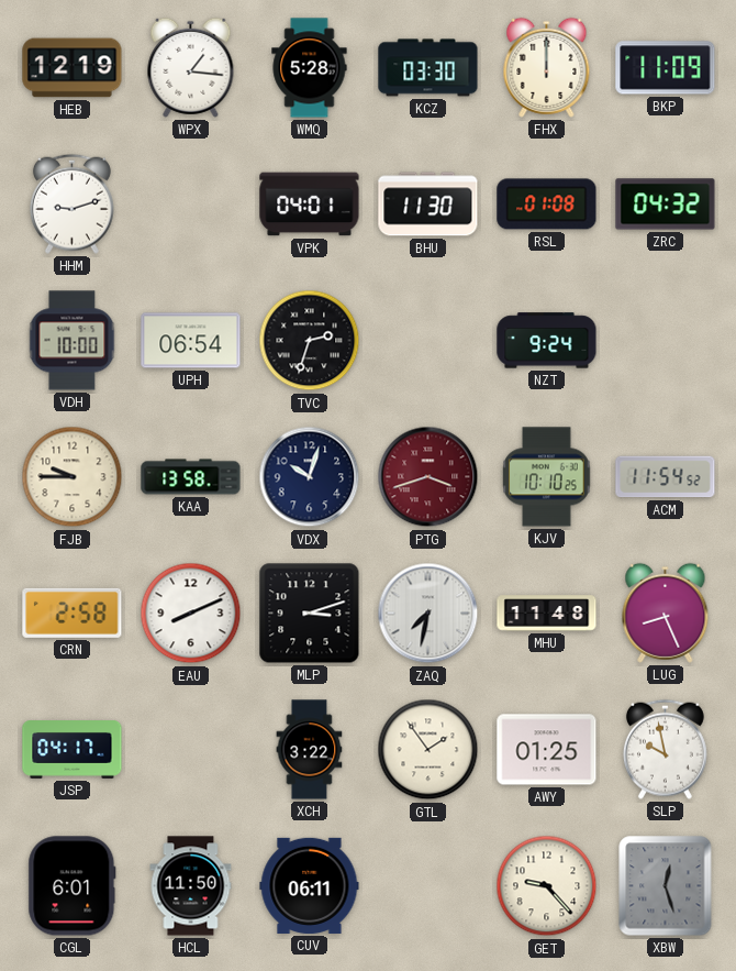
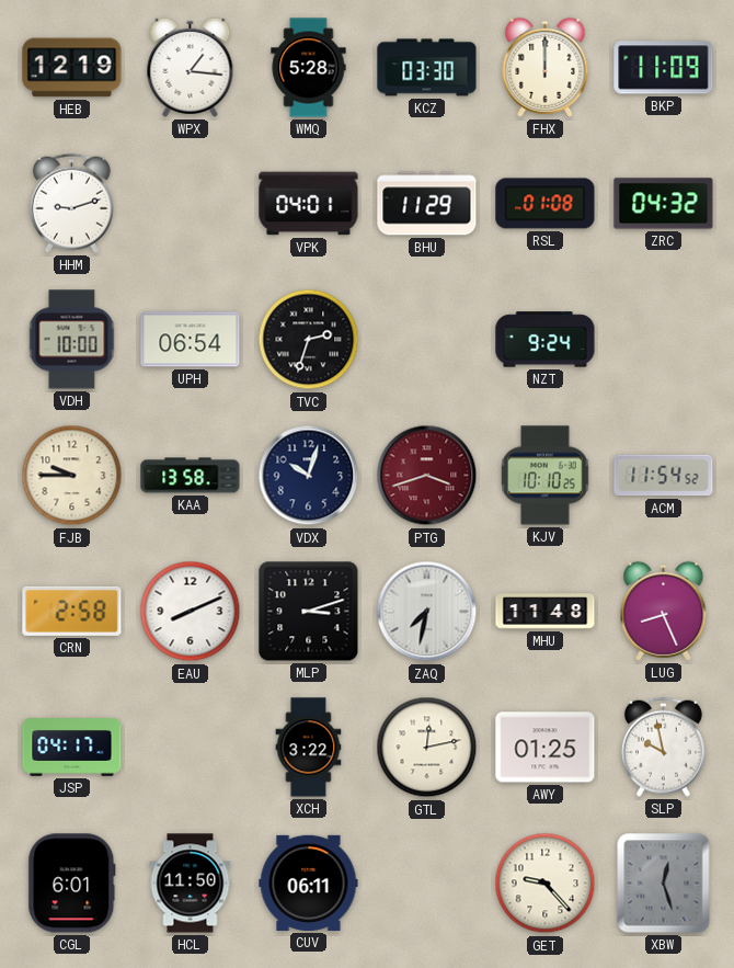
BHU: 11:30 -> 11:29
GTL: 1:54 -> 12:13
